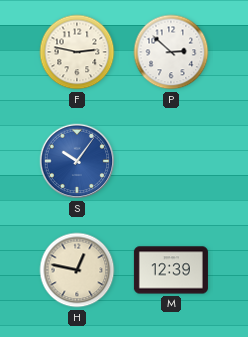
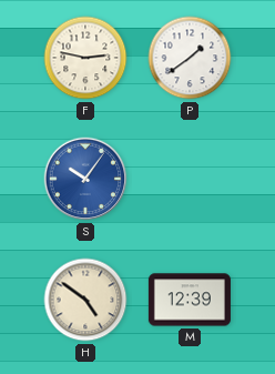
P: 2:52 -> 1:39
H: 12:47 -> 4:51
